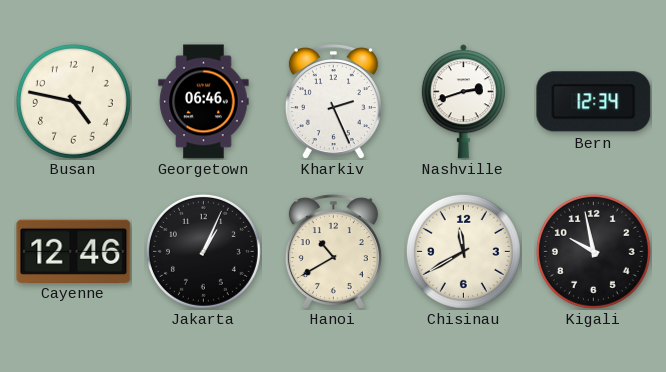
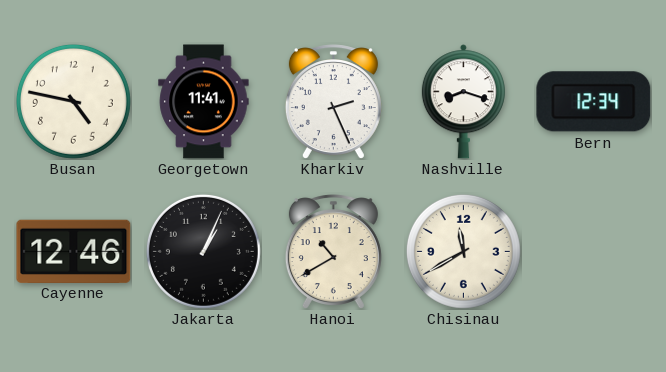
Georgetown: 06:46 -> 11:41
Nashville: 2:42 -> 8:18
Kigali: 9:58 -> none
